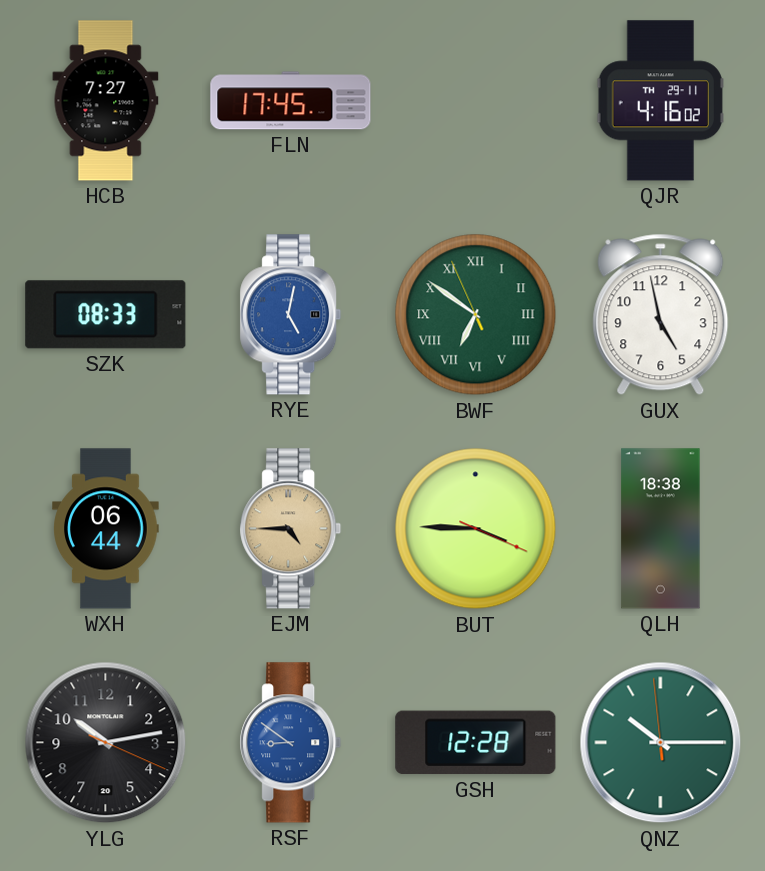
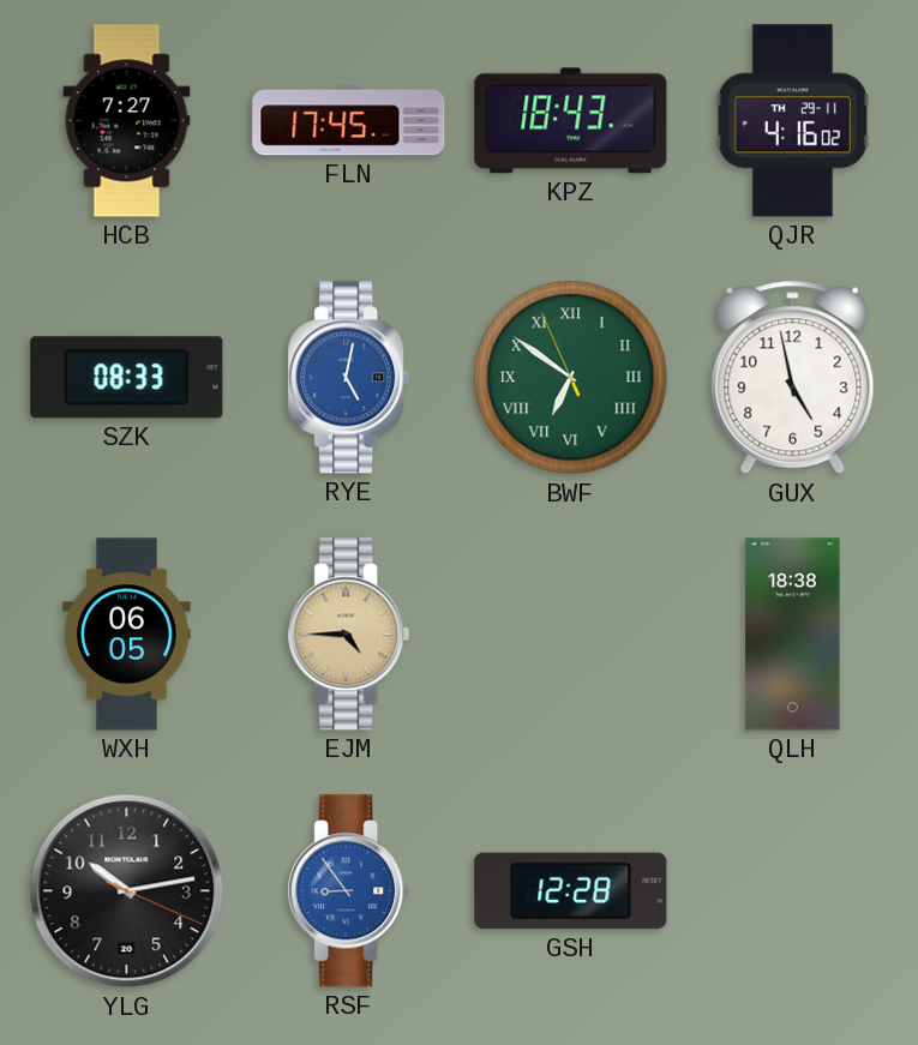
KPZ: none -> 18:43
WXH: 06:44 -> 06:05
BUT: 3:45 -> none
RSF: 8:51 -> 8:54
QNZ: 10:14 -> none
